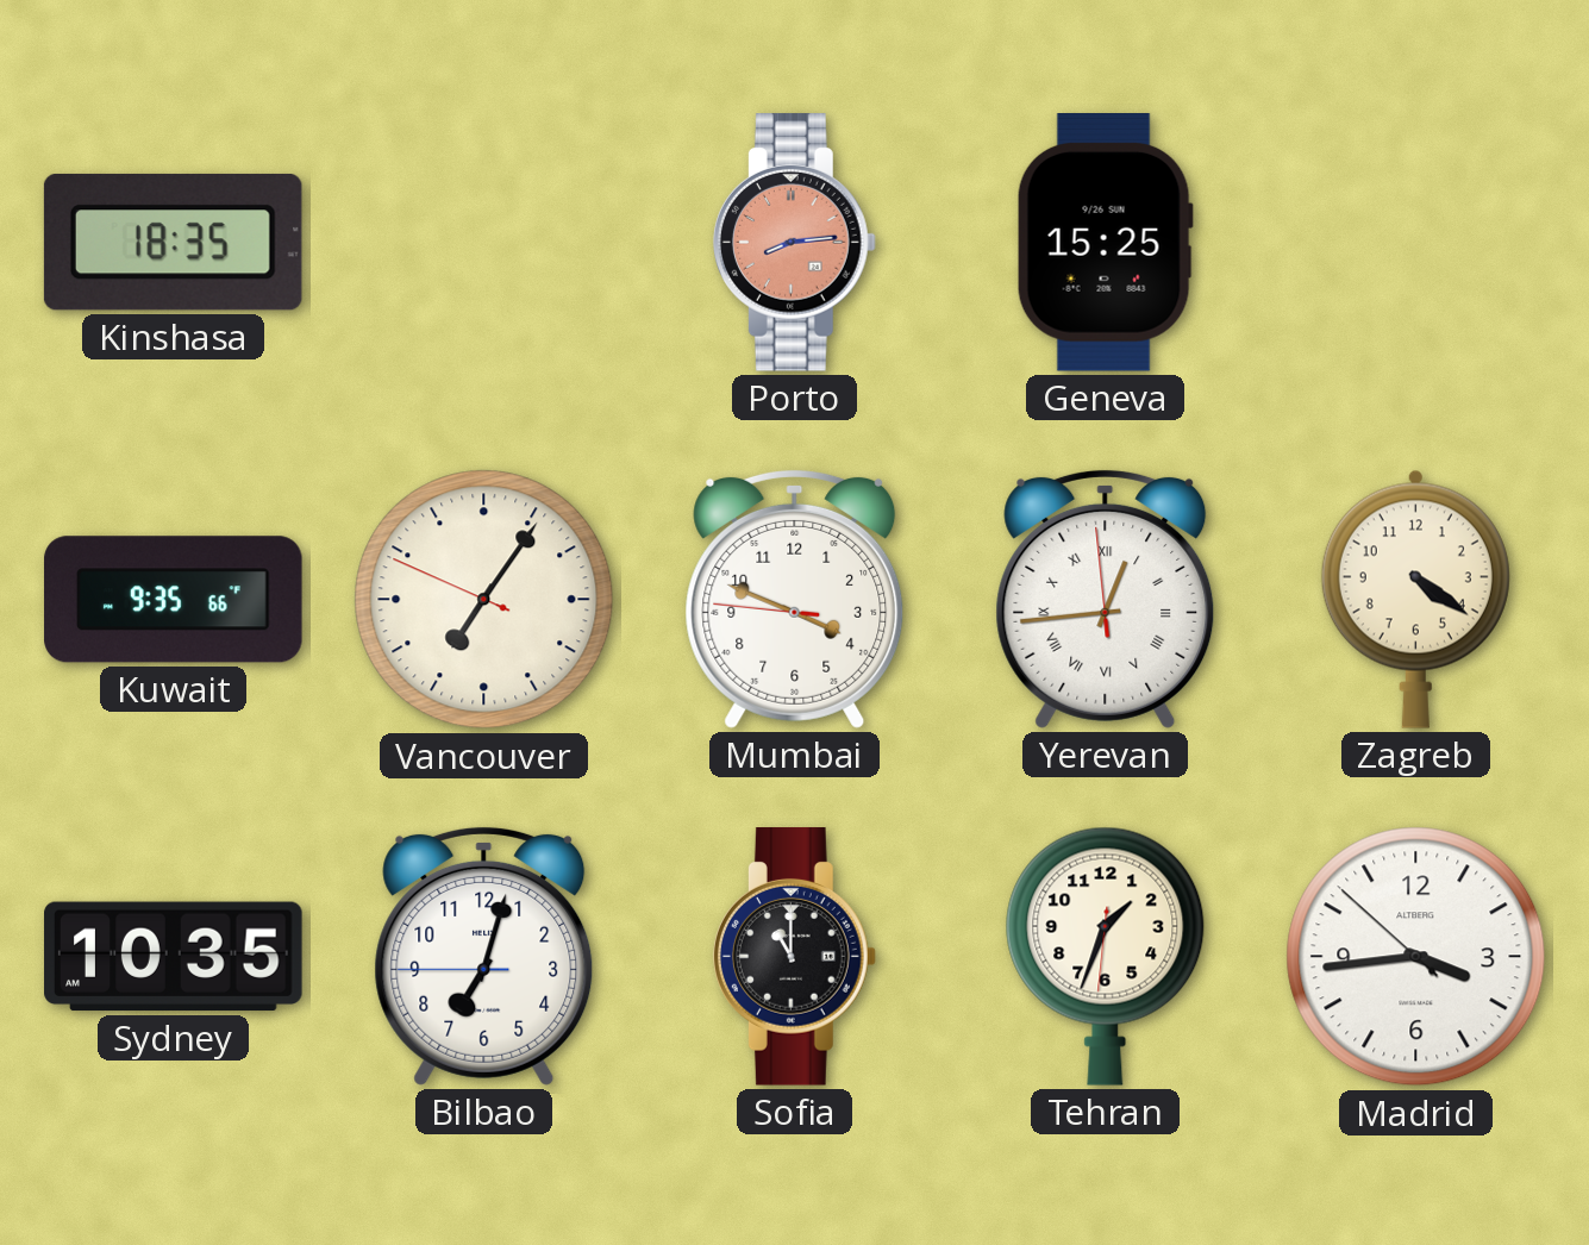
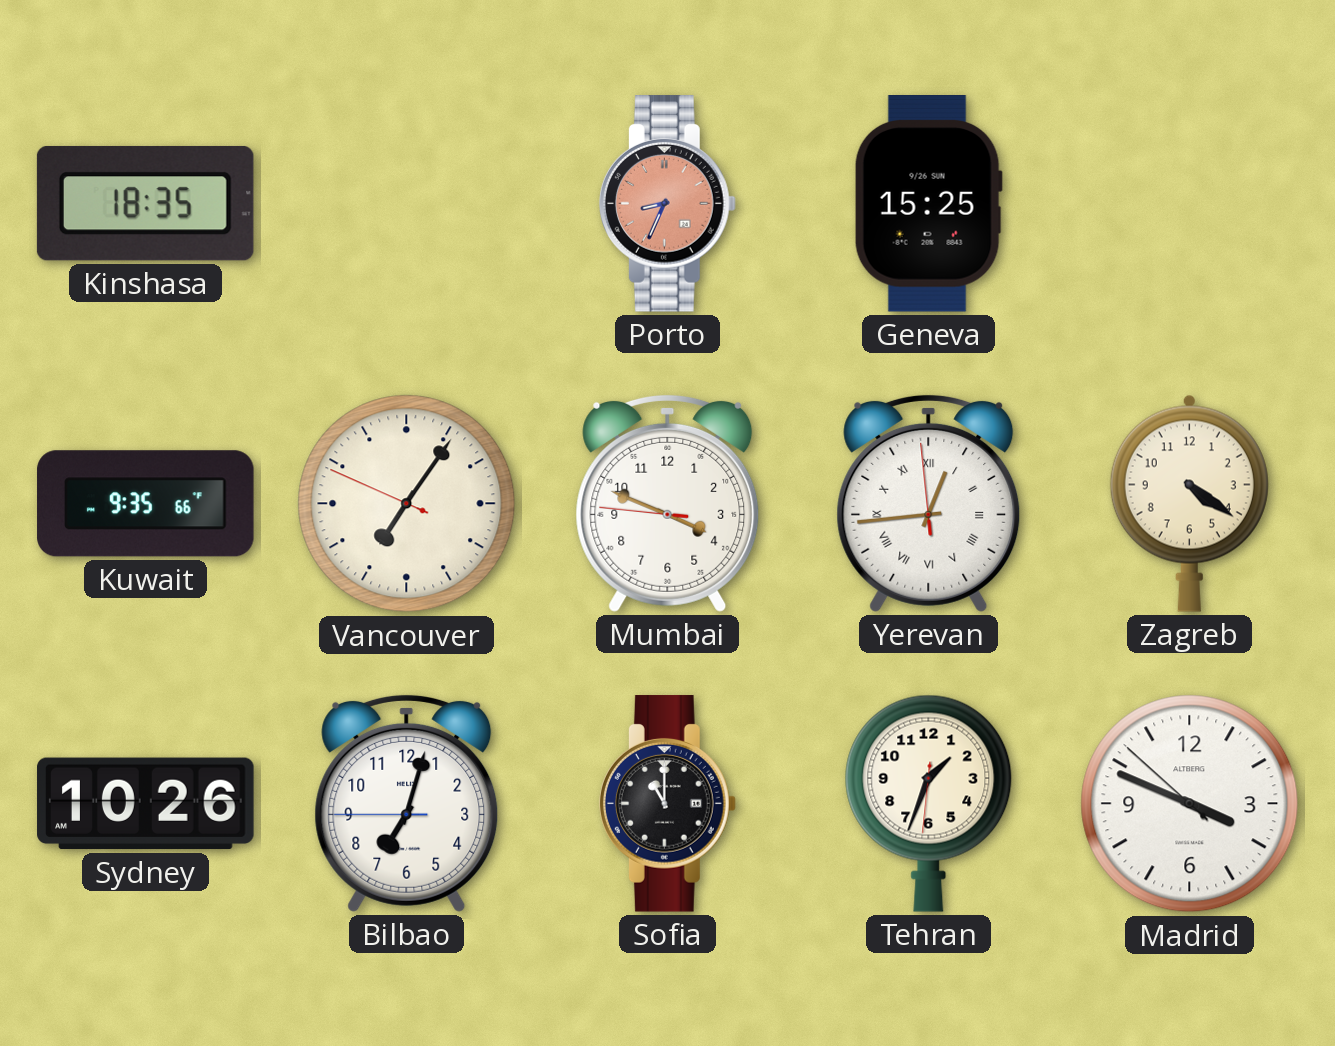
Porto: 8:14 -> 8:34
Sydney: 10:35 -> 10:26
Madrid: 3:43 -> 3:48
